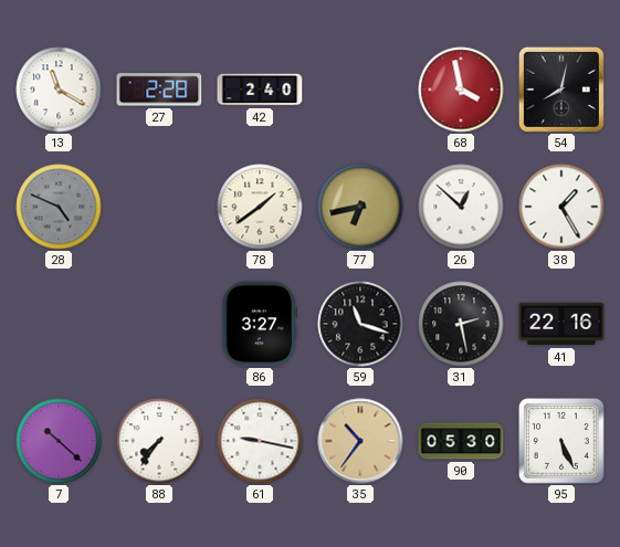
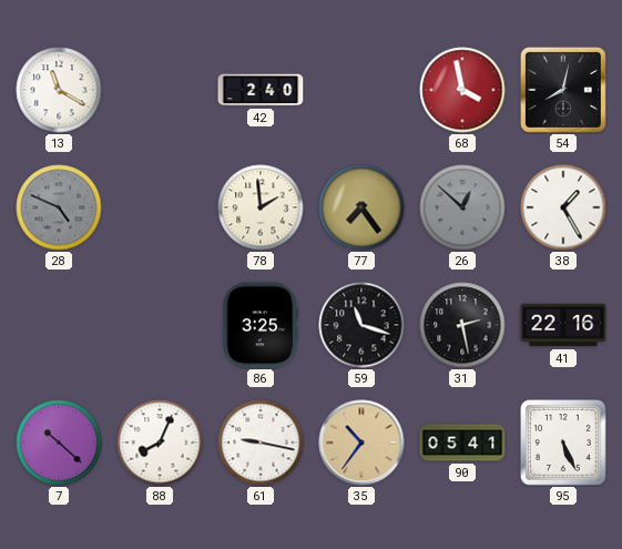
27: 2:28 -> none
78: 1:39 -> 1:59
77: 6:43 -> 7:24
26 dial: white -> grey
86: 3:27 -> 3:25
88: 7:36 -> 8:04
90: 05:30 -> 05:41
